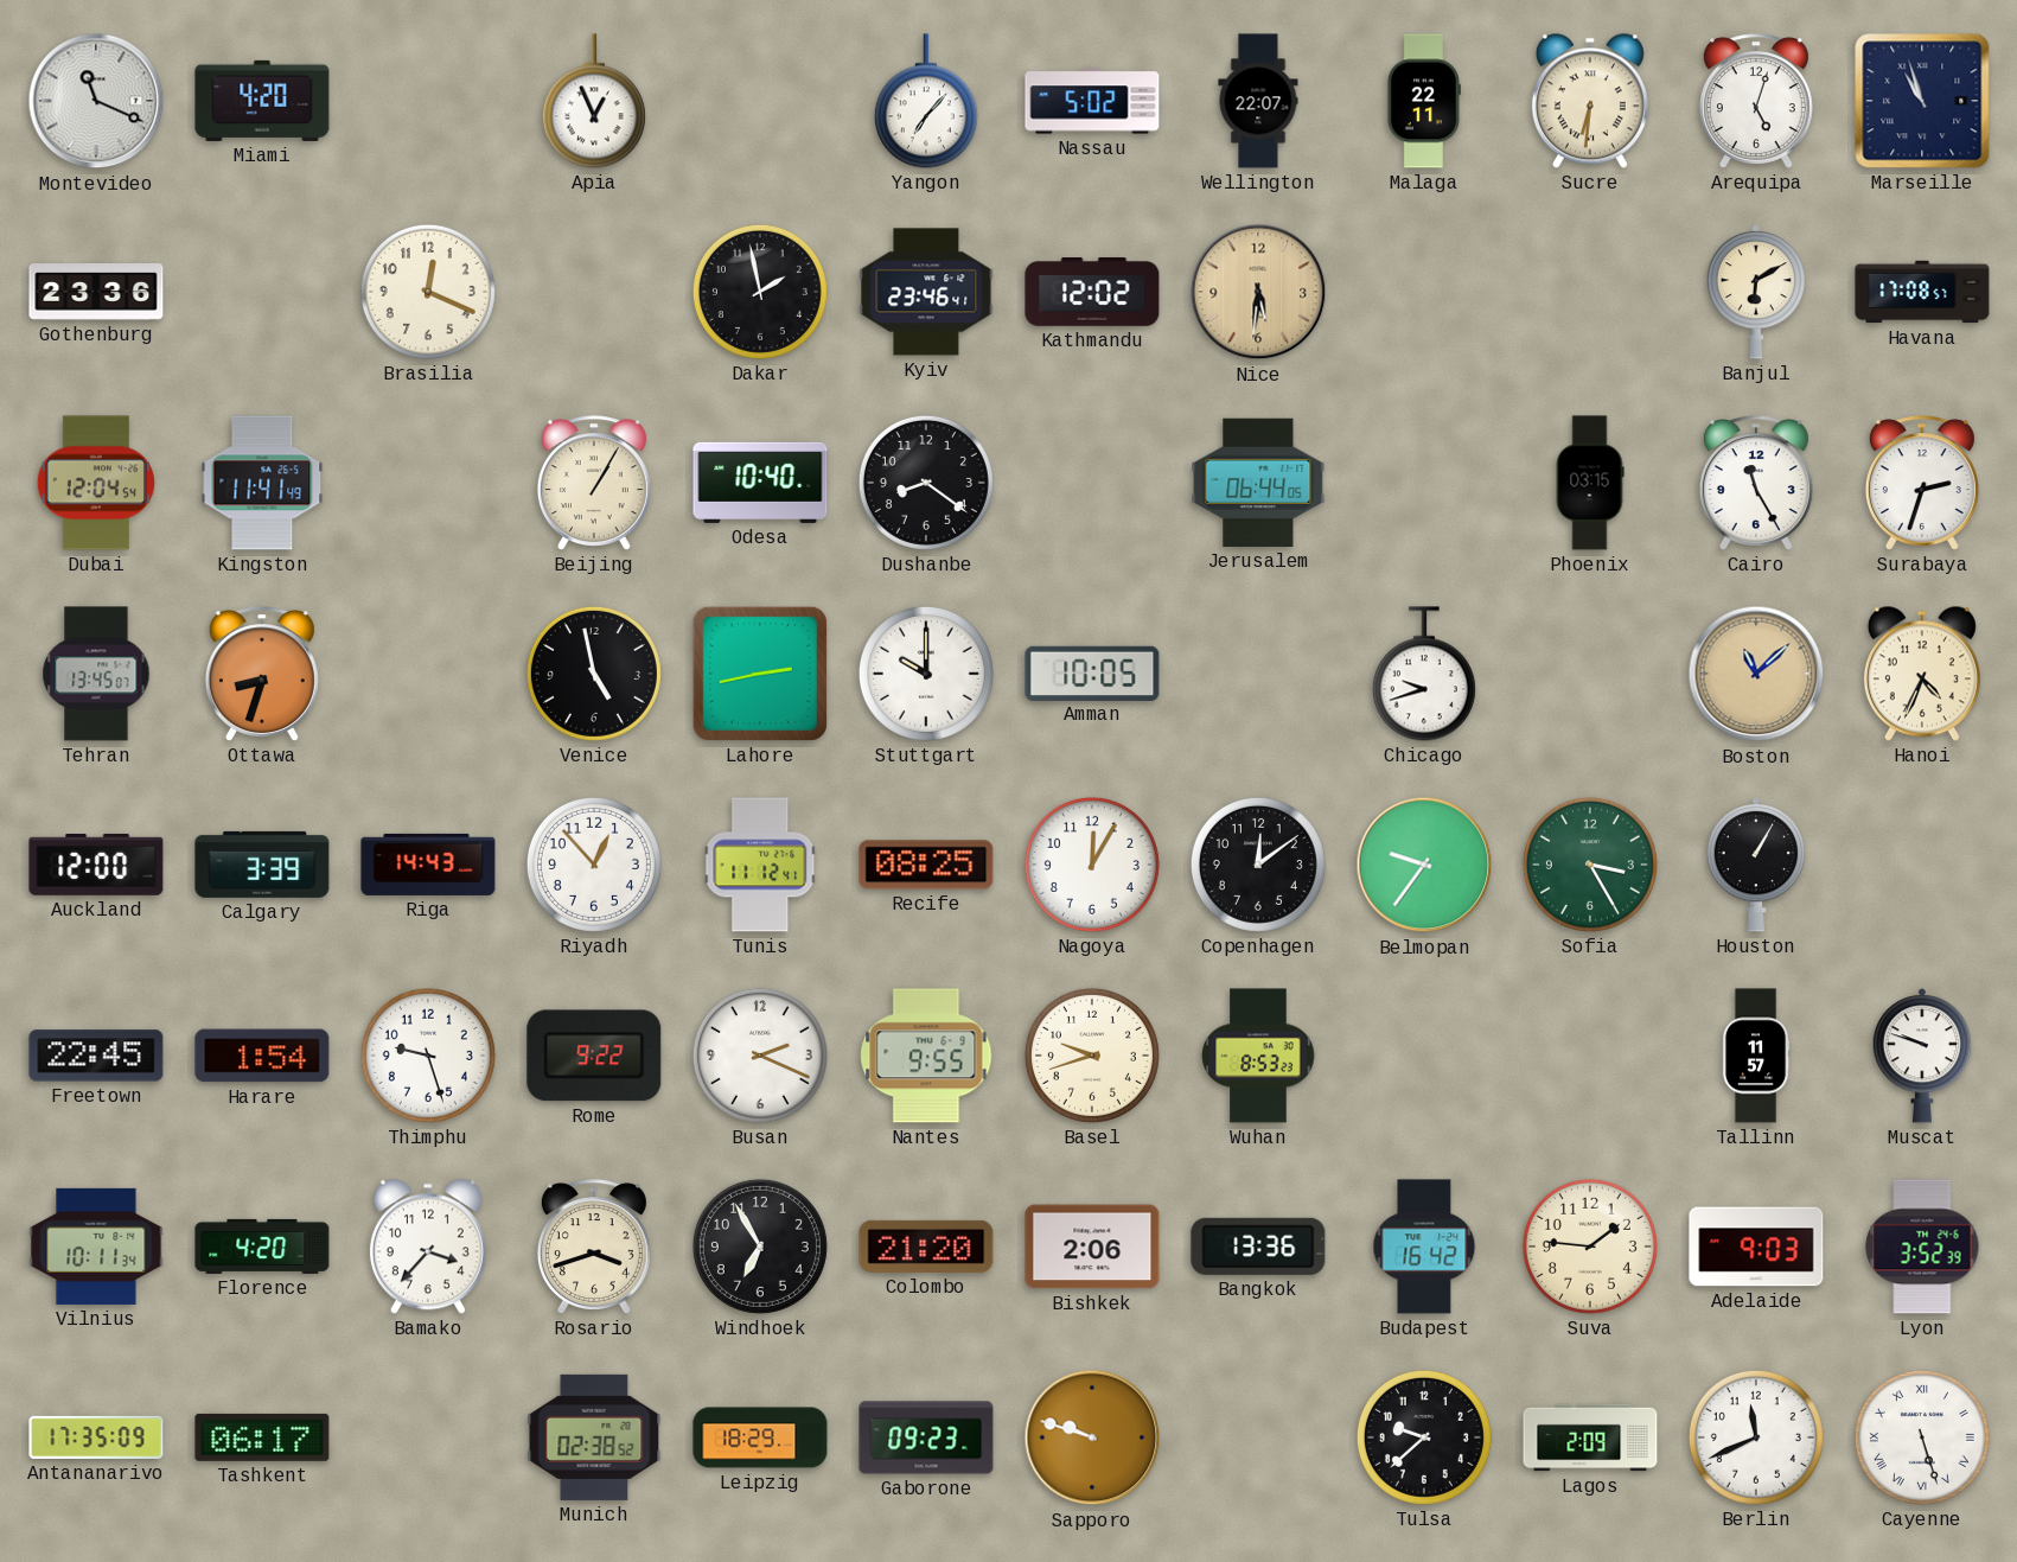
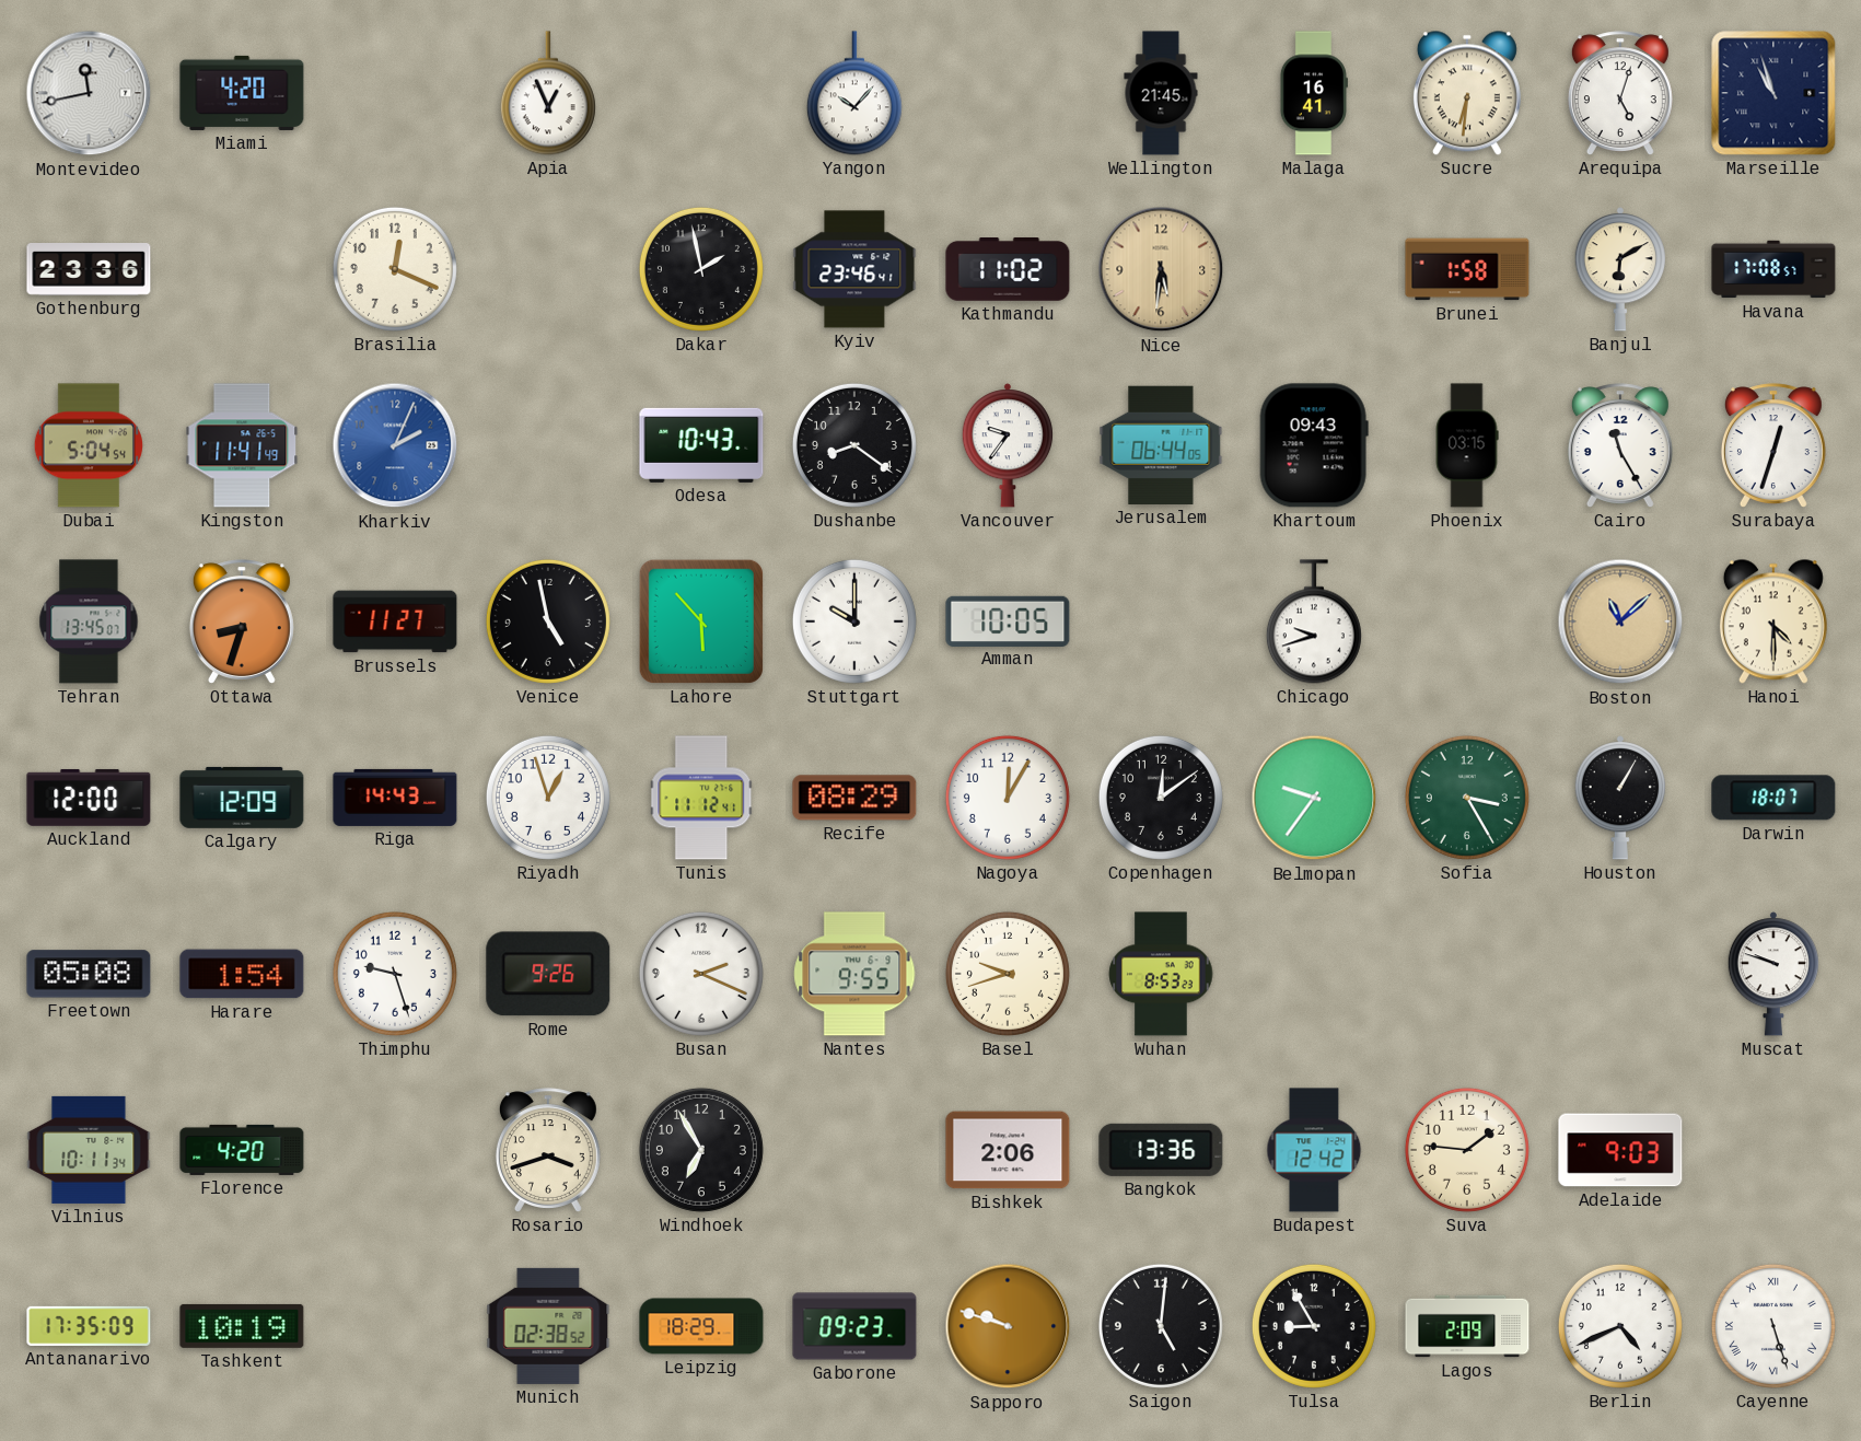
Montevideo: 11:19 -> 11:43
Yangon: 7:07 -> 10:07
Nassau: 5:02 -> none
Wellington: 22:07 -> 21:45
Malaga: 22:11 -> 16:41
Kathmandu: 12:02 -> 11:02
Brunei: none -> 1:58
Dubai: 12:04 -> 5:04
Kharkiv: none -> 2:04
Beijing: 1:05 -> none
Odesa: 10:40 -> 10:43
Vancouver: none -> 9:36
Khartoum: none -> 09:43
Surabaya: 2:33 -> 12:33
Brussels: none -> 11:27
Lahore: 2:43 -> 5:53
Hanoi: 4:34 -> 4:30
Calgary: 3:39 -> 12:09
Riyadh: 12:53 -> 12:57
Recife: 08:25 -> 08:29
Darwin: none -> 18:07
Freetown: 22:45 -> 05:08
Rome: 9:22 -> 9:26
Tallinn: 11:57 -> none
Bamako: 3:37 -> none
Colombo: 21:20 -> none
Budapest: 16:42 -> 12:42
Lyon: 3:52 -> none
Tashkent: 06:17 -> 10:19
Saigon: none -> 5:01
Tulsa: 9:38 -> 8:55
Berlin: 11:41 -> 4:41
